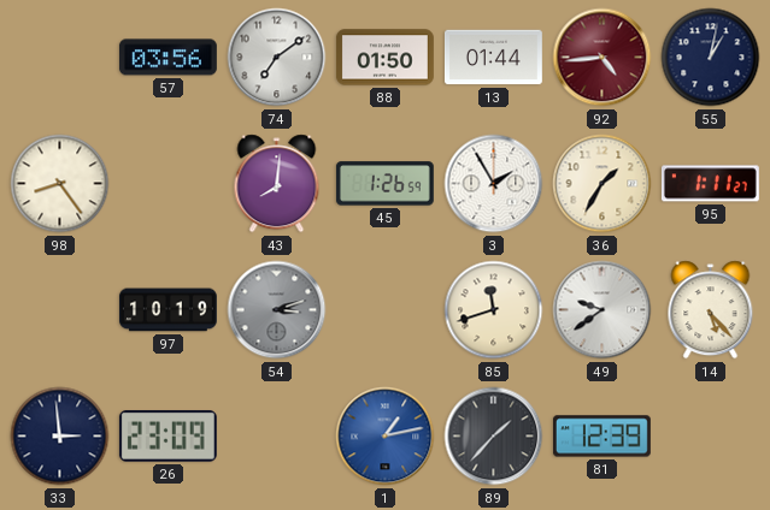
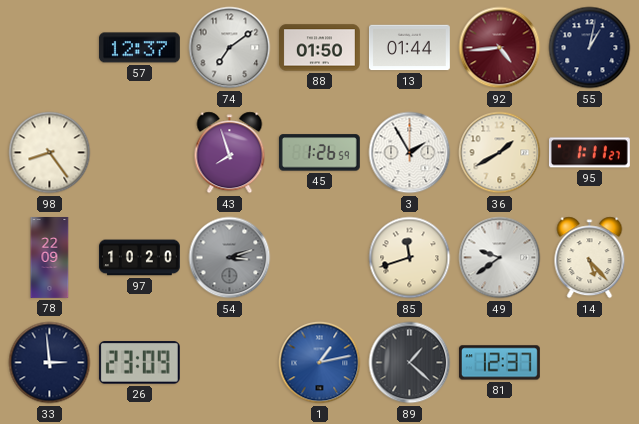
57: 03:56 -> 12:37
43: 8:01 -> 7:57
36: 1:35 -> 1:40
78: none -> 22:09
97: 10:19 -> 10:20
89: 1:37 -> 1:22
81: 12:39 -> 12:37
